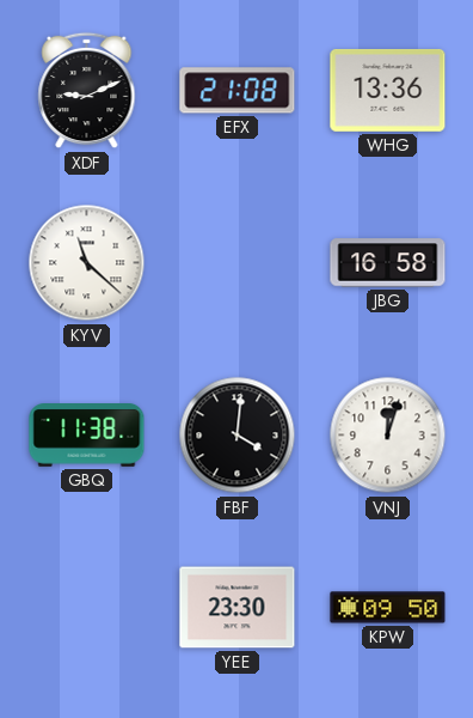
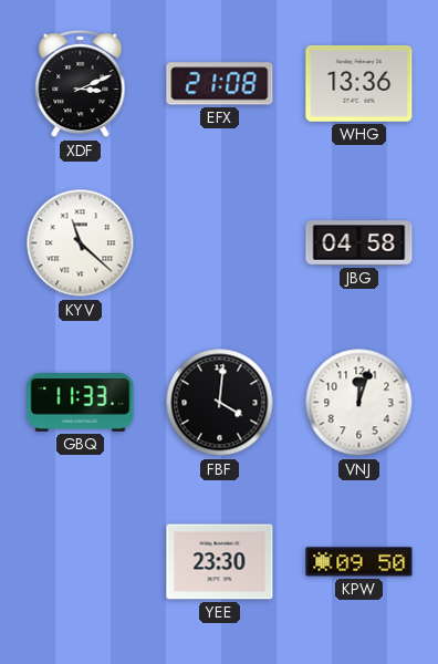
XDF: 9:11 -> 3:11
JBG: 16:58 -> 04:58
GBQ: 11:38 -> 11:33
